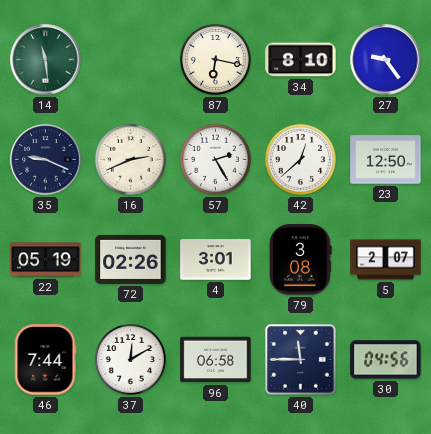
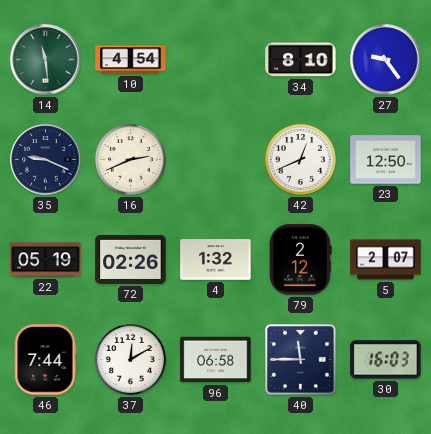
10: none -> 4:54
87: 6:17 -> none
57: 2:25 -> none
42: 12:38 -> 12:41
4: 3:01 -> 1:32
79: 3:08 -> 2:12
30: 04:56 -> 16:03
